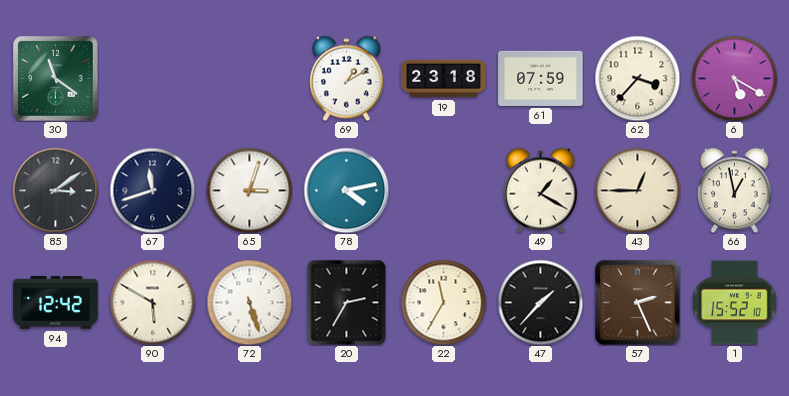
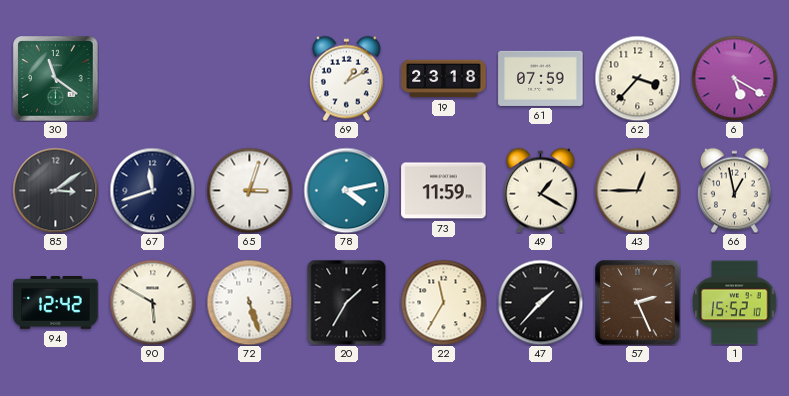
73: none -> 11:59
20: 2:35 -> 1:35
